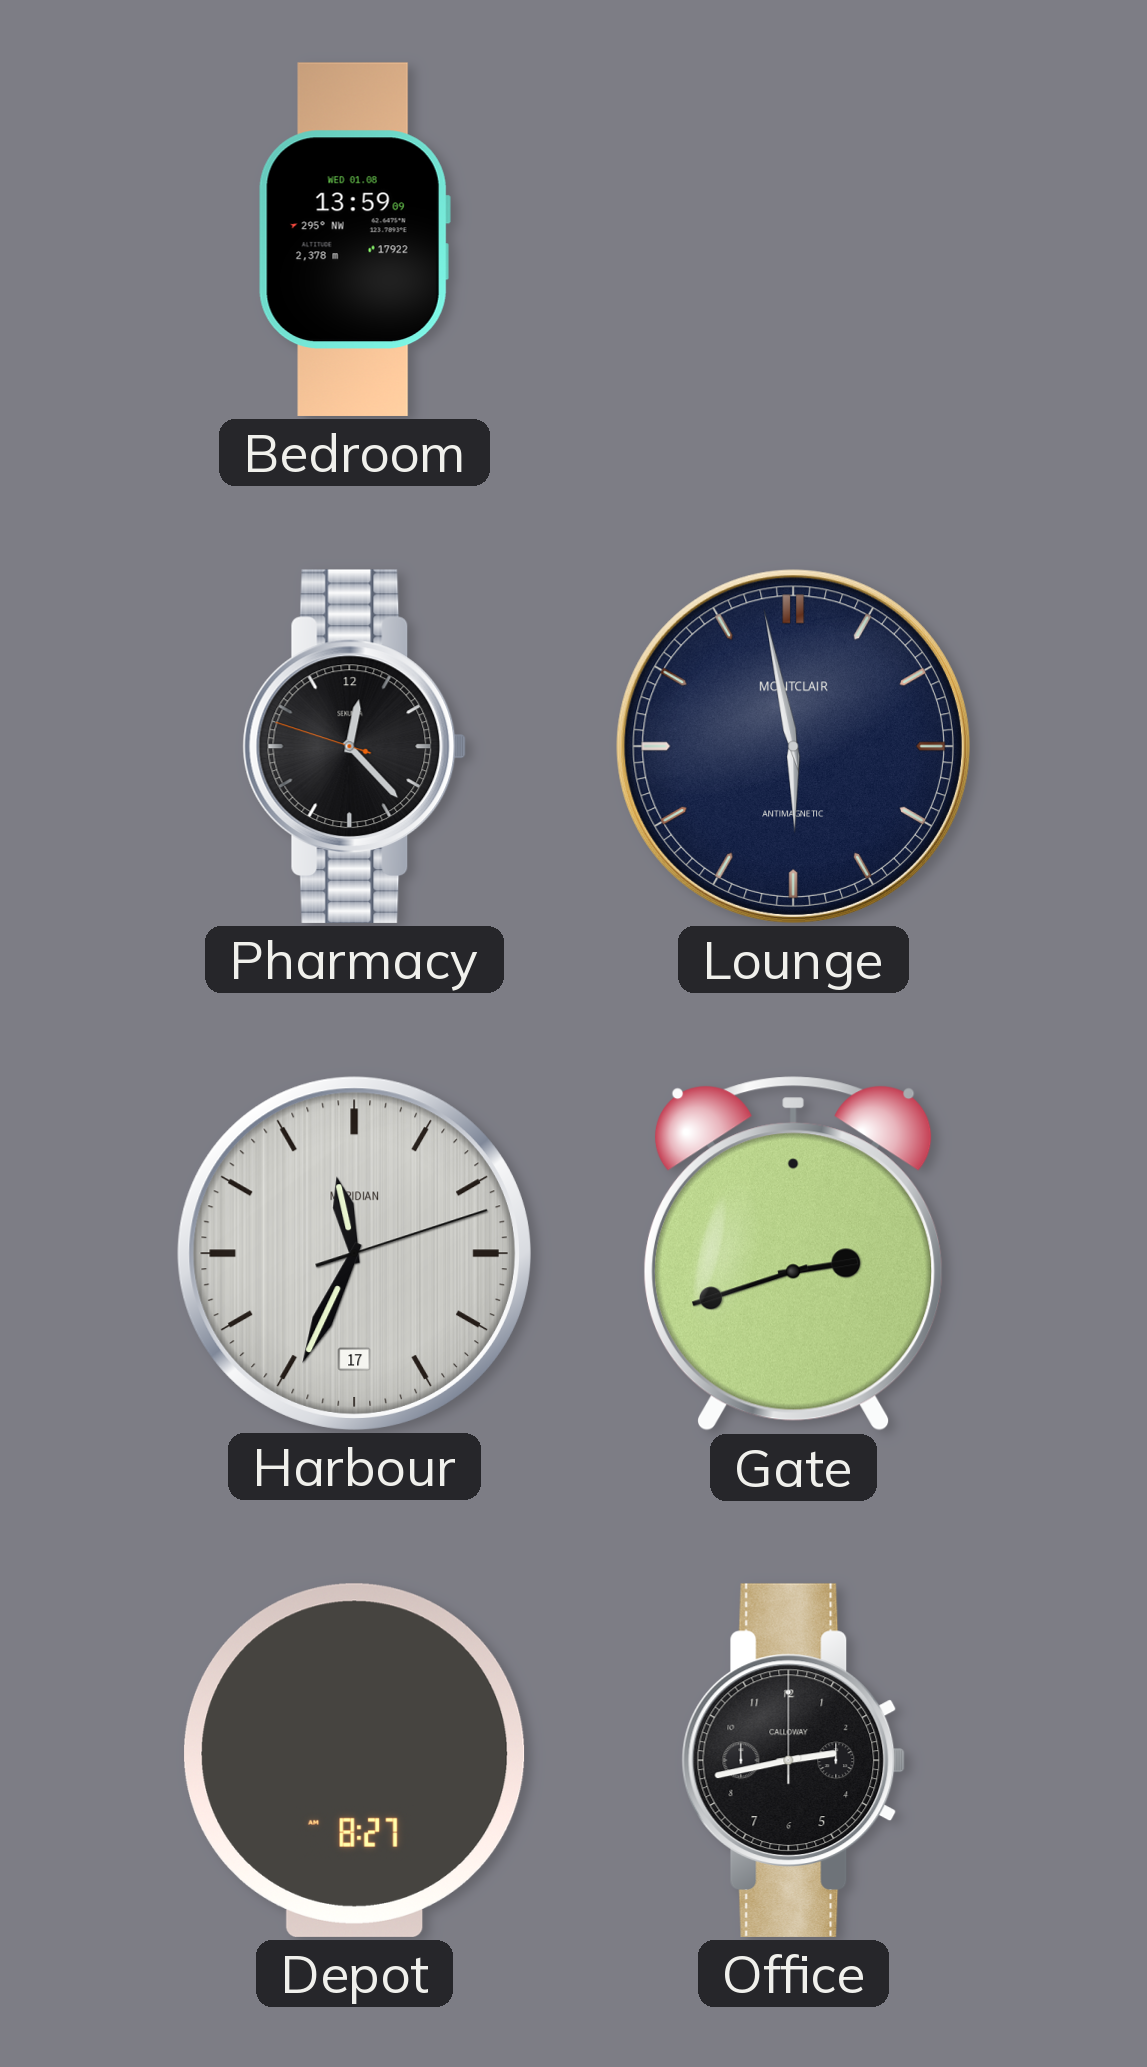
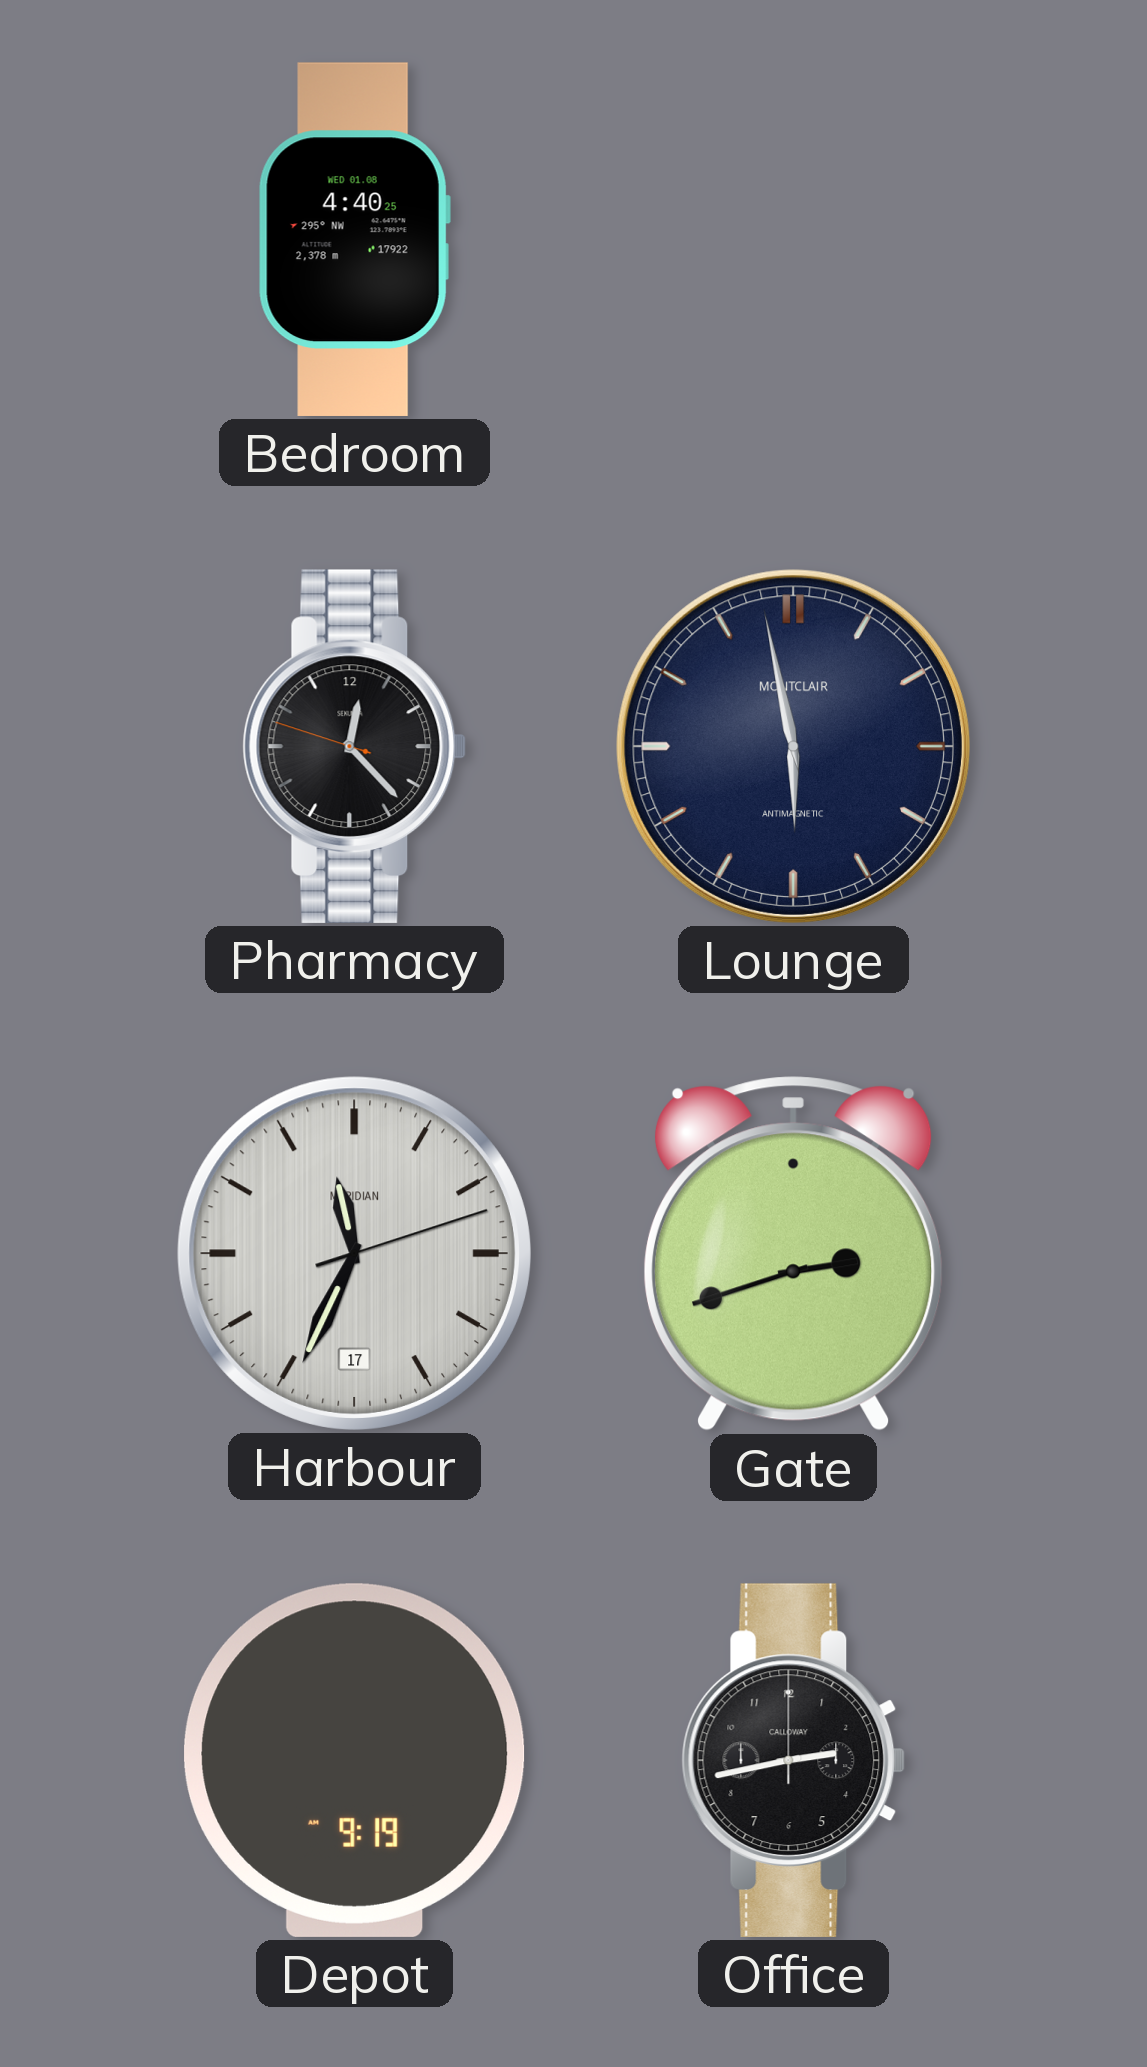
Bedroom: 13:59 -> 4:40
Depot: 8:27 -> 9:19
